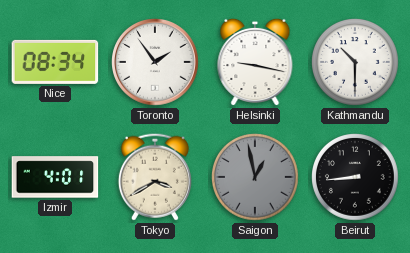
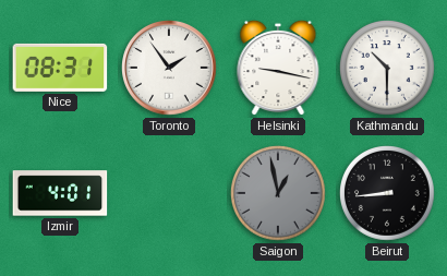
Nice: 08:34 -> 08:31
Tokyo: 3:40 -> none
